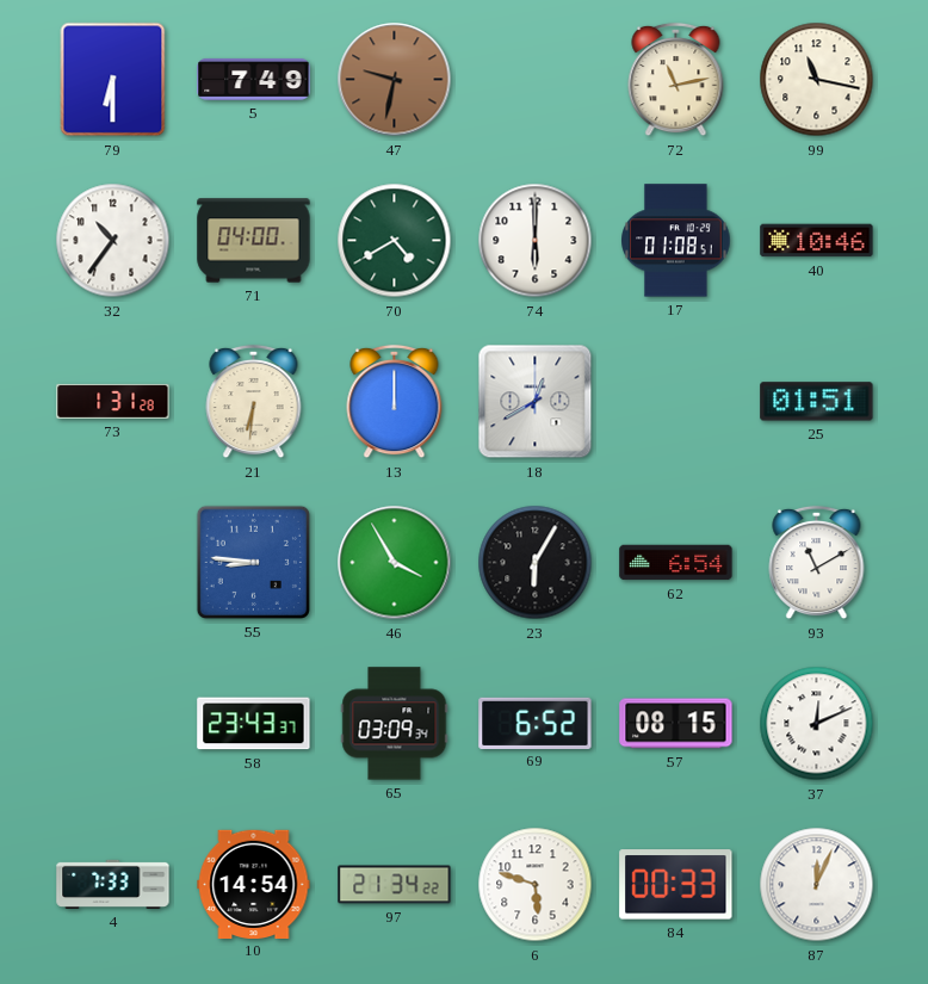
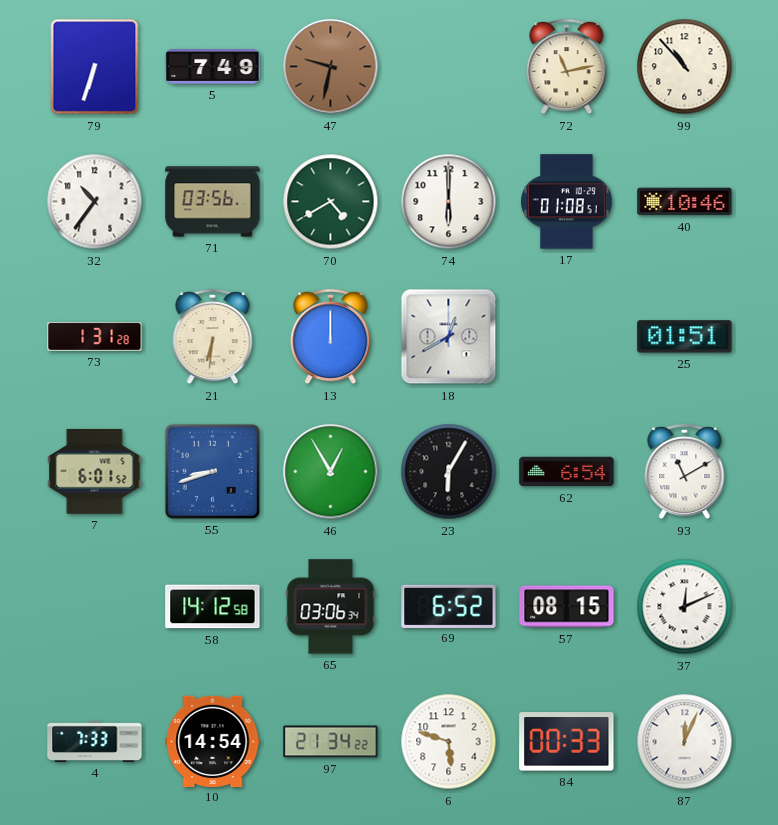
79: 6:30 -> 6:33
99: 11:17 -> 10:53
71: 04:00 -> 03:56
7: none -> 6:01
55: 8:46 -> 8:42
46: 3:55 -> 12:55
58: 23:43 -> 14:12
65: 03:09 -> 03:06
